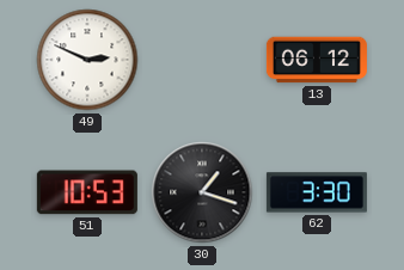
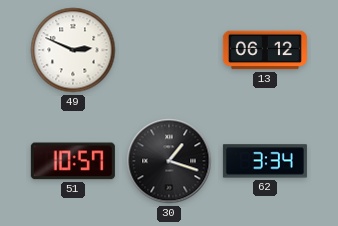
51: 10:53 -> 10:57
62: 3:30 -> 3:34
